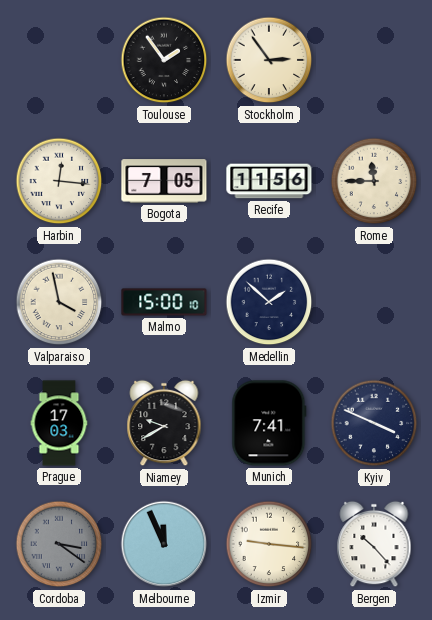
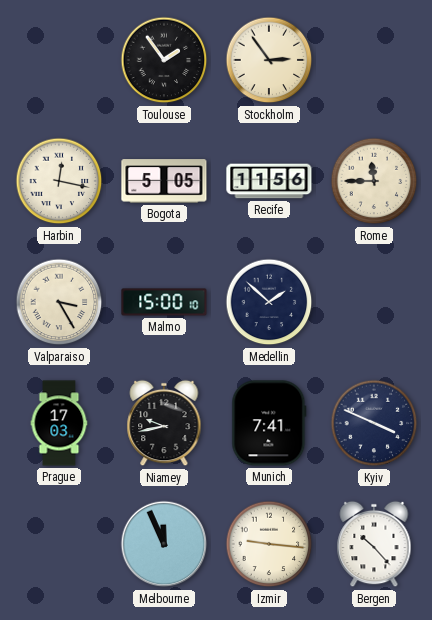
Harbin: 12:16 -> 12:17
Bogota: 7:05 -> 5:05
Valparaiso: 3:58 -> 3:25
Niamey: 9:40 -> 9:43
Cordoba: 3:21 -> none
